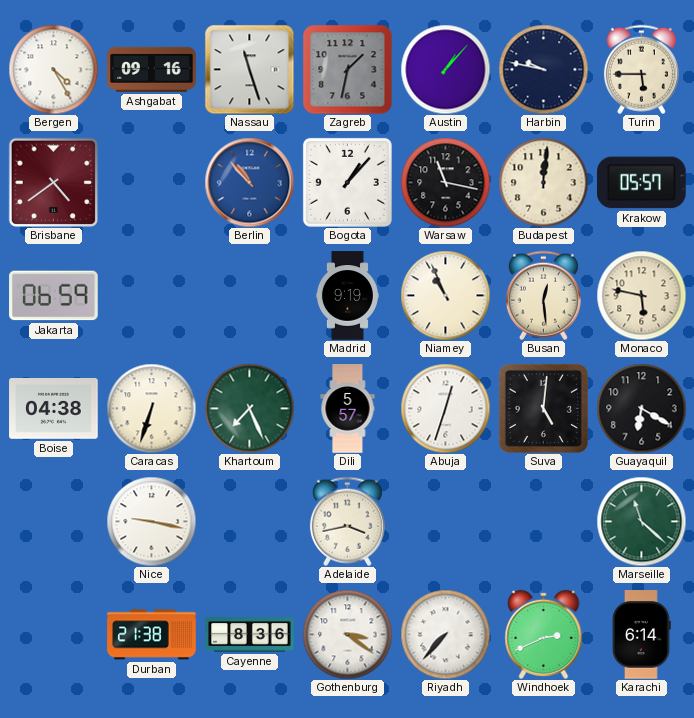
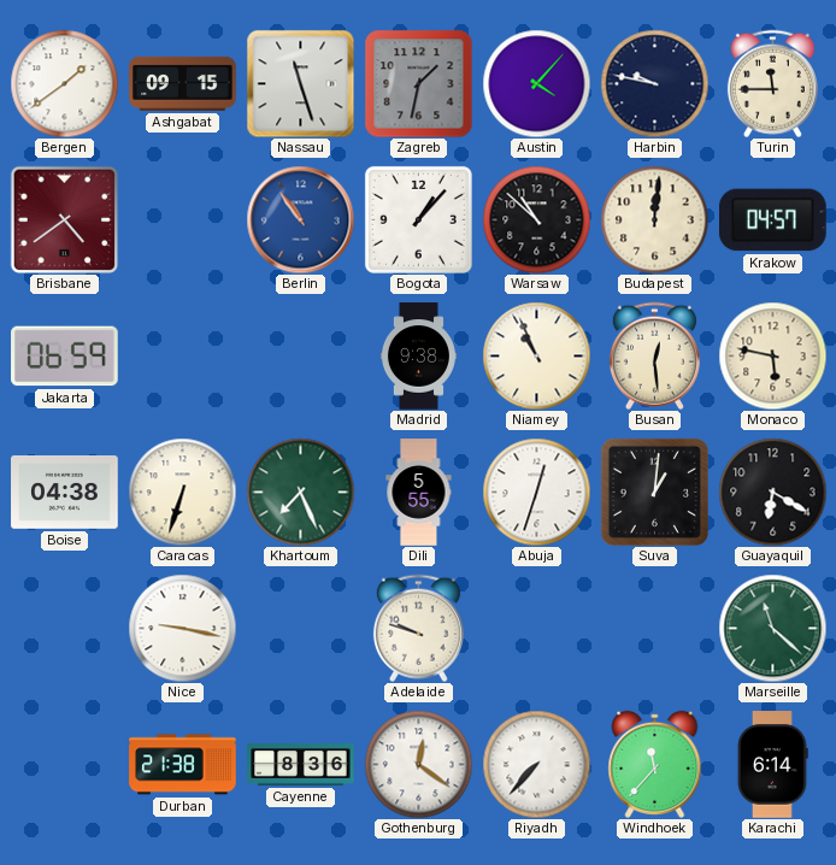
Bergen: 4:25 -> 1:39
Ashgabat: 09:16 -> 09:15
Austin: 1:07 -> 4:07
Turin: 5:45 -> 11:45
Berlin: 10:53 -> 10:54
Warsaw: 11:17 -> 10:52
Krakow: 05:57 -> 04:57
Madrid: 9:19 -> 9:38
Dili: 5:57 -> 5:55
Suva: 5:01 -> 1:01
Adelaide: 3:43 -> 9:48
Gothenburg: 3:21 -> 12:21
Windhoek: 2:41 -> 11:37
